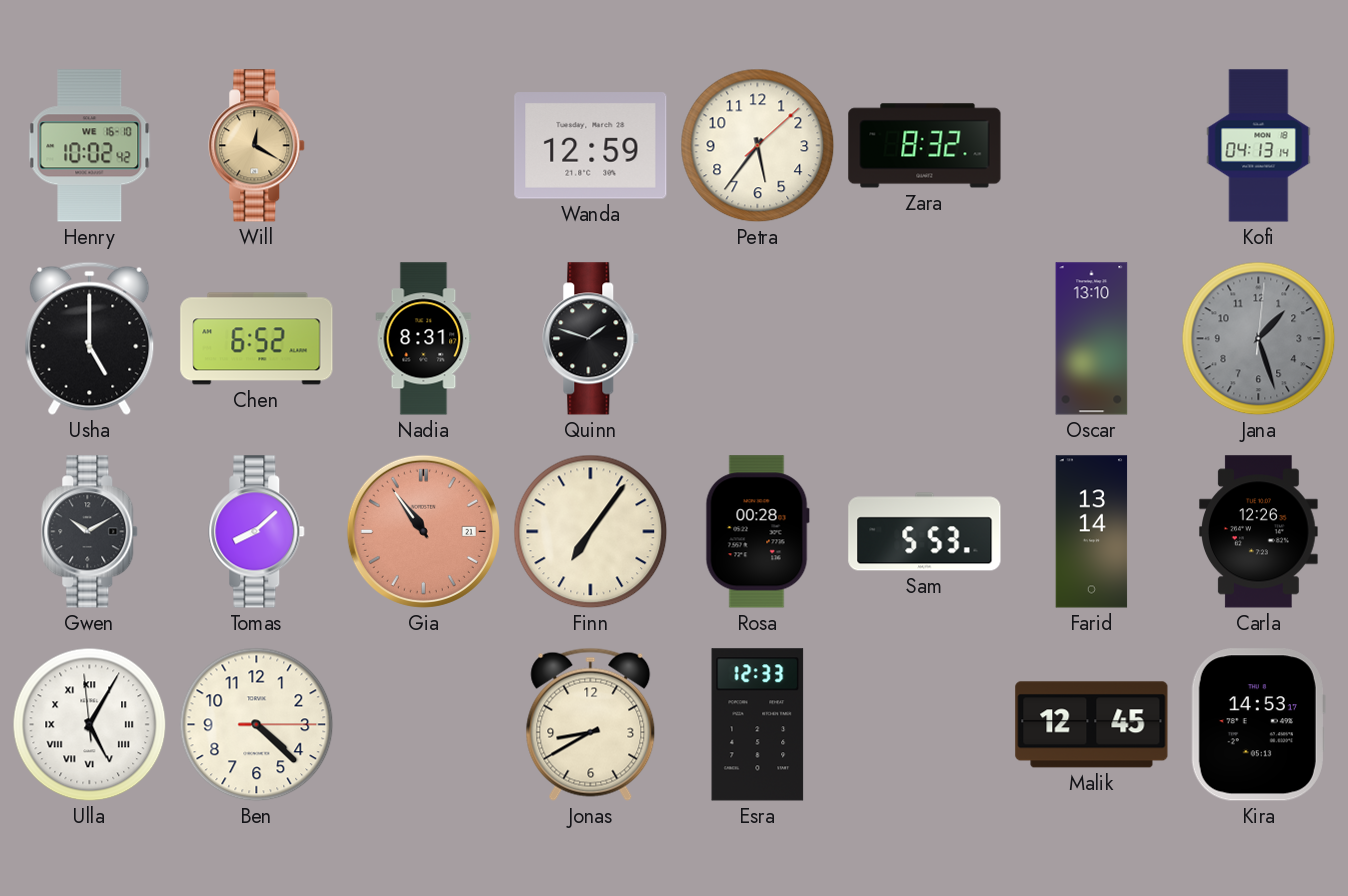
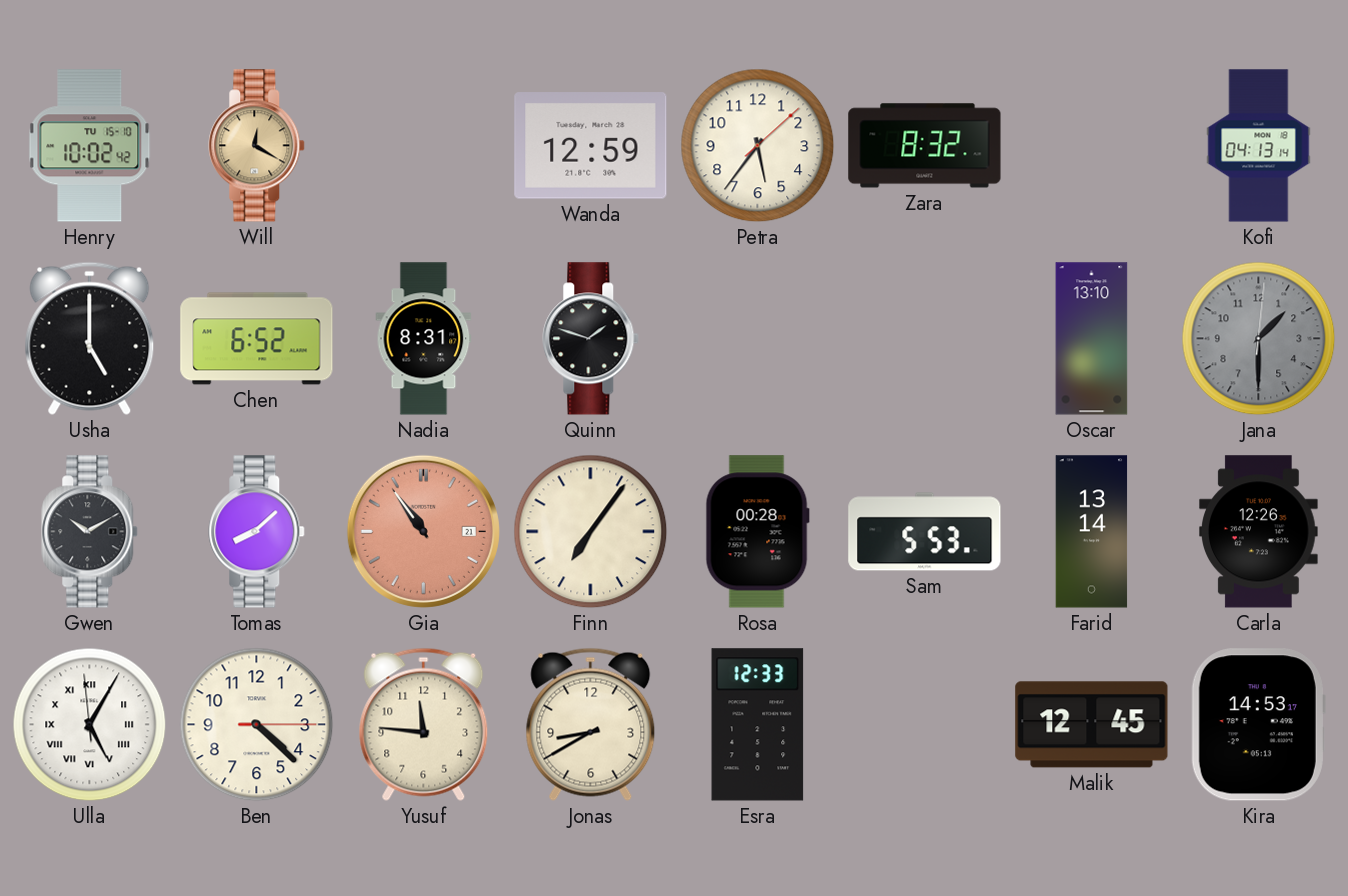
Henry date: WE 16-10 -> TU 15-10
Jana: 1:27 -> 1:30
Yusuf: none -> 11:46
